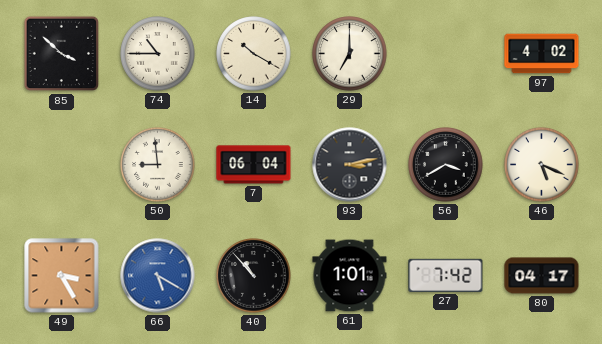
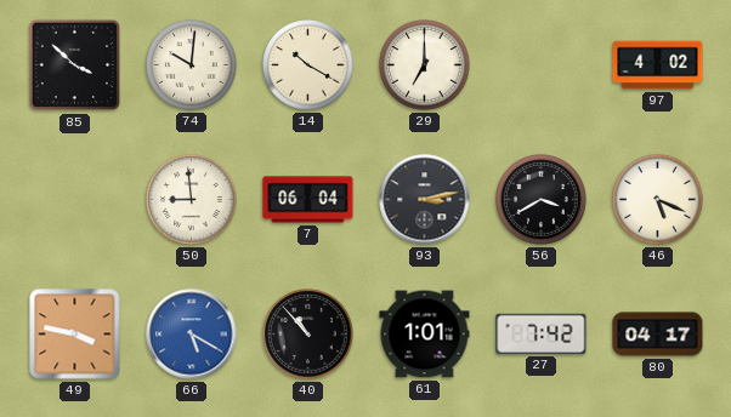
74: 10:45 -> 10:01
49: 3:25 -> 3:47
